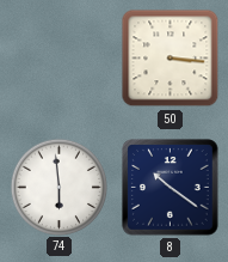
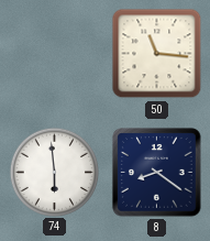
50: 3:16 -> 11:16
8: 10:21 -> 8:21
